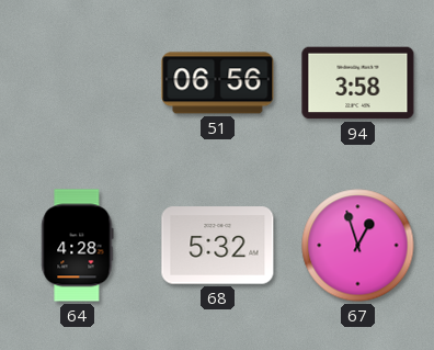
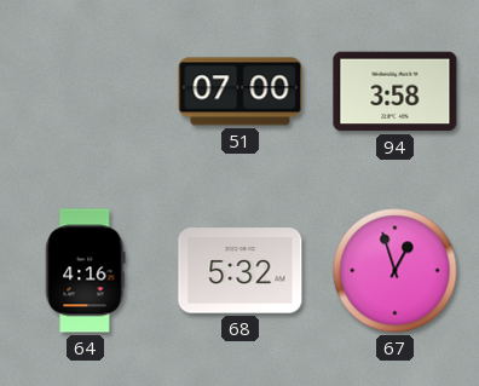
51: 06:56 -> 07:00
64: 4:28 -> 4:16
